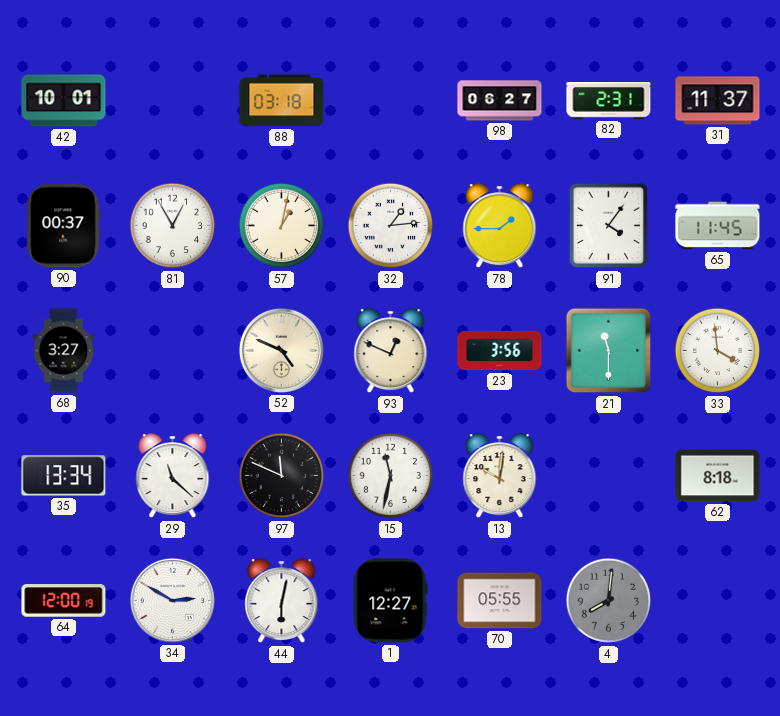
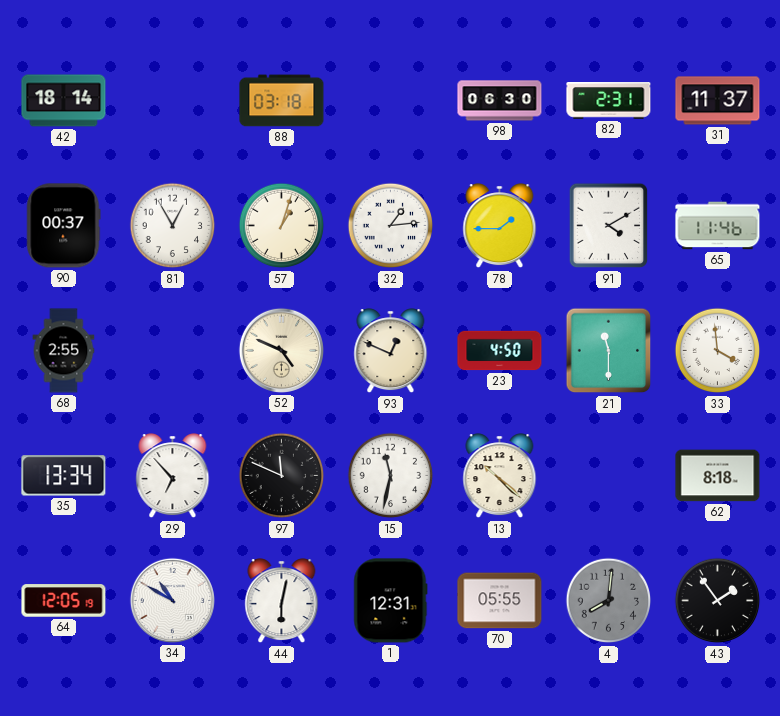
42: 10:01 -> 18:14
98: 06:27 -> 06:30
57: 1:02 -> 1:03
91: 4:06 -> 4:10
65: 11:45 -> 11:46
68: 3:27 -> 2:55
23: 3:56 -> 4:50
29: 11:22 -> 6:53
13: 10:01 -> 10:22
64: 12:00 -> 12:05
34: 2:50 -> 10:50
1: 12:27 -> 12:31
43: none -> 1:54
